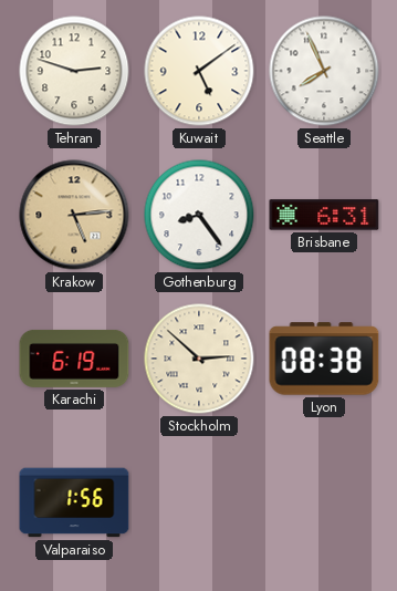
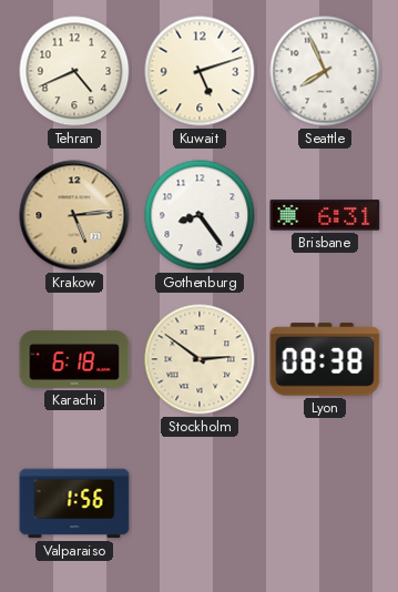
Tehran: 2:48 -> 4:41
Kuwait: 5:09 -> 5:12
Karachi: 6:19 -> 6:18
Stockholm: 2:52 -> 2:51
